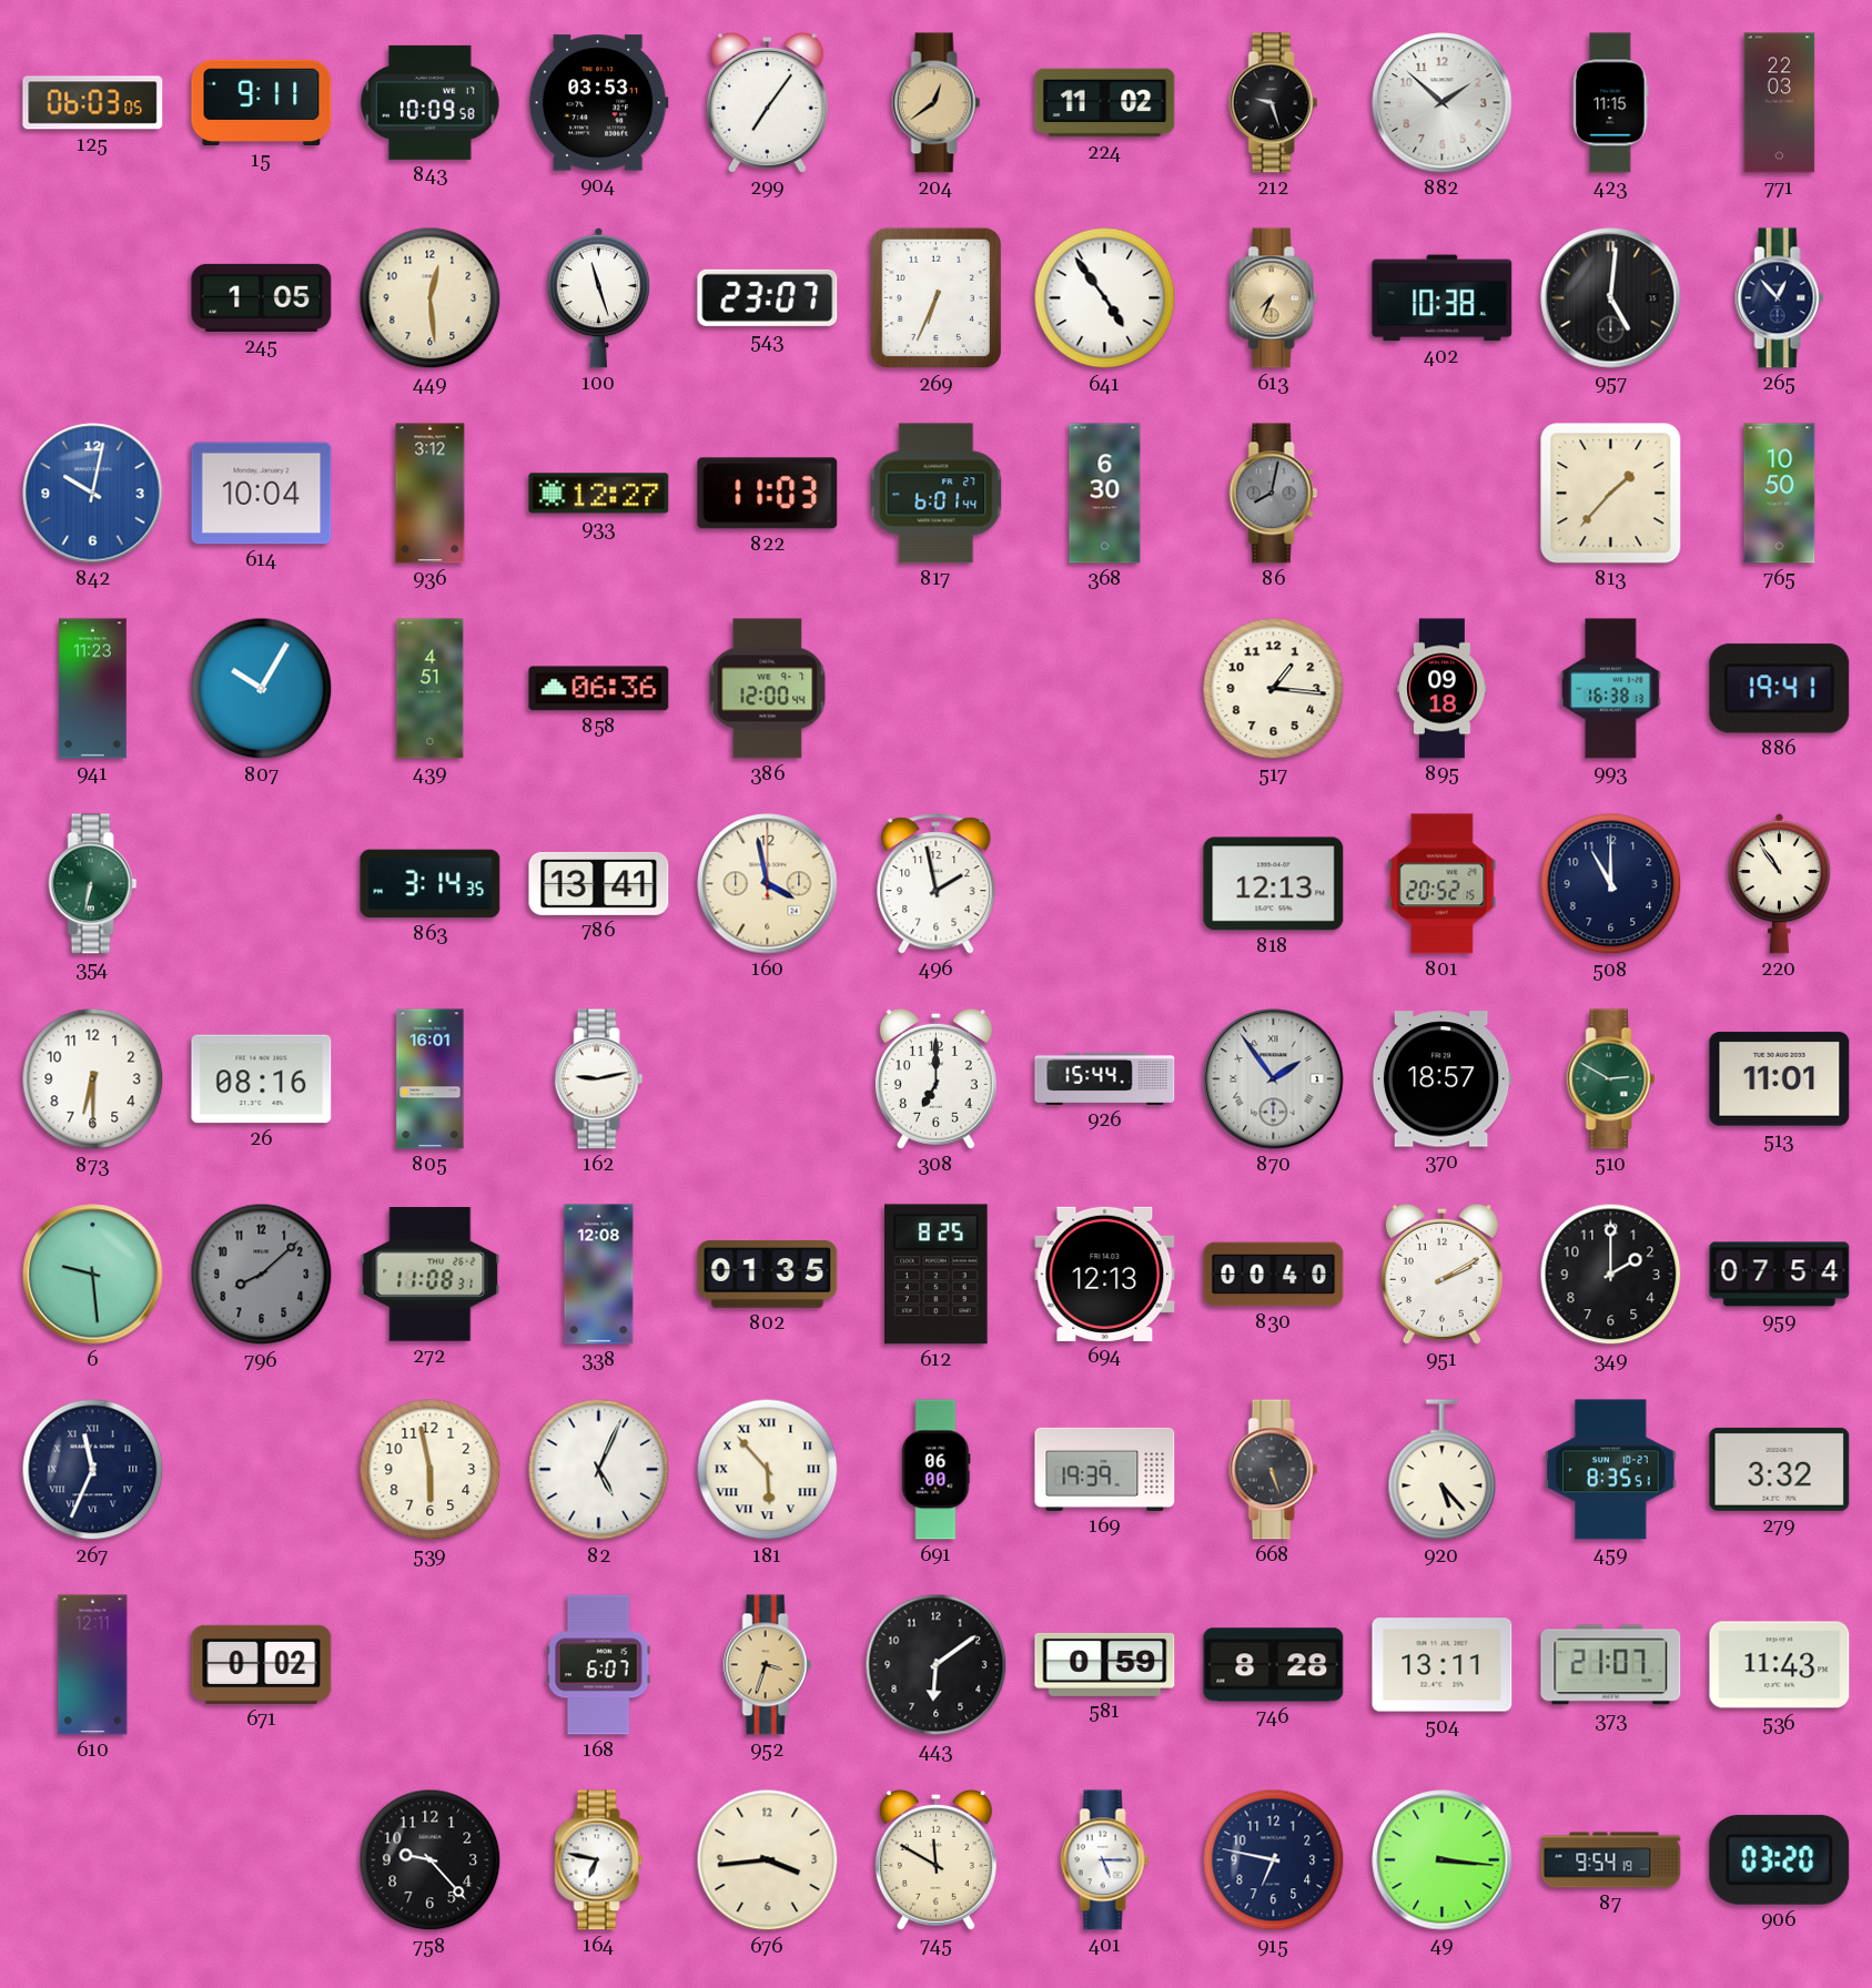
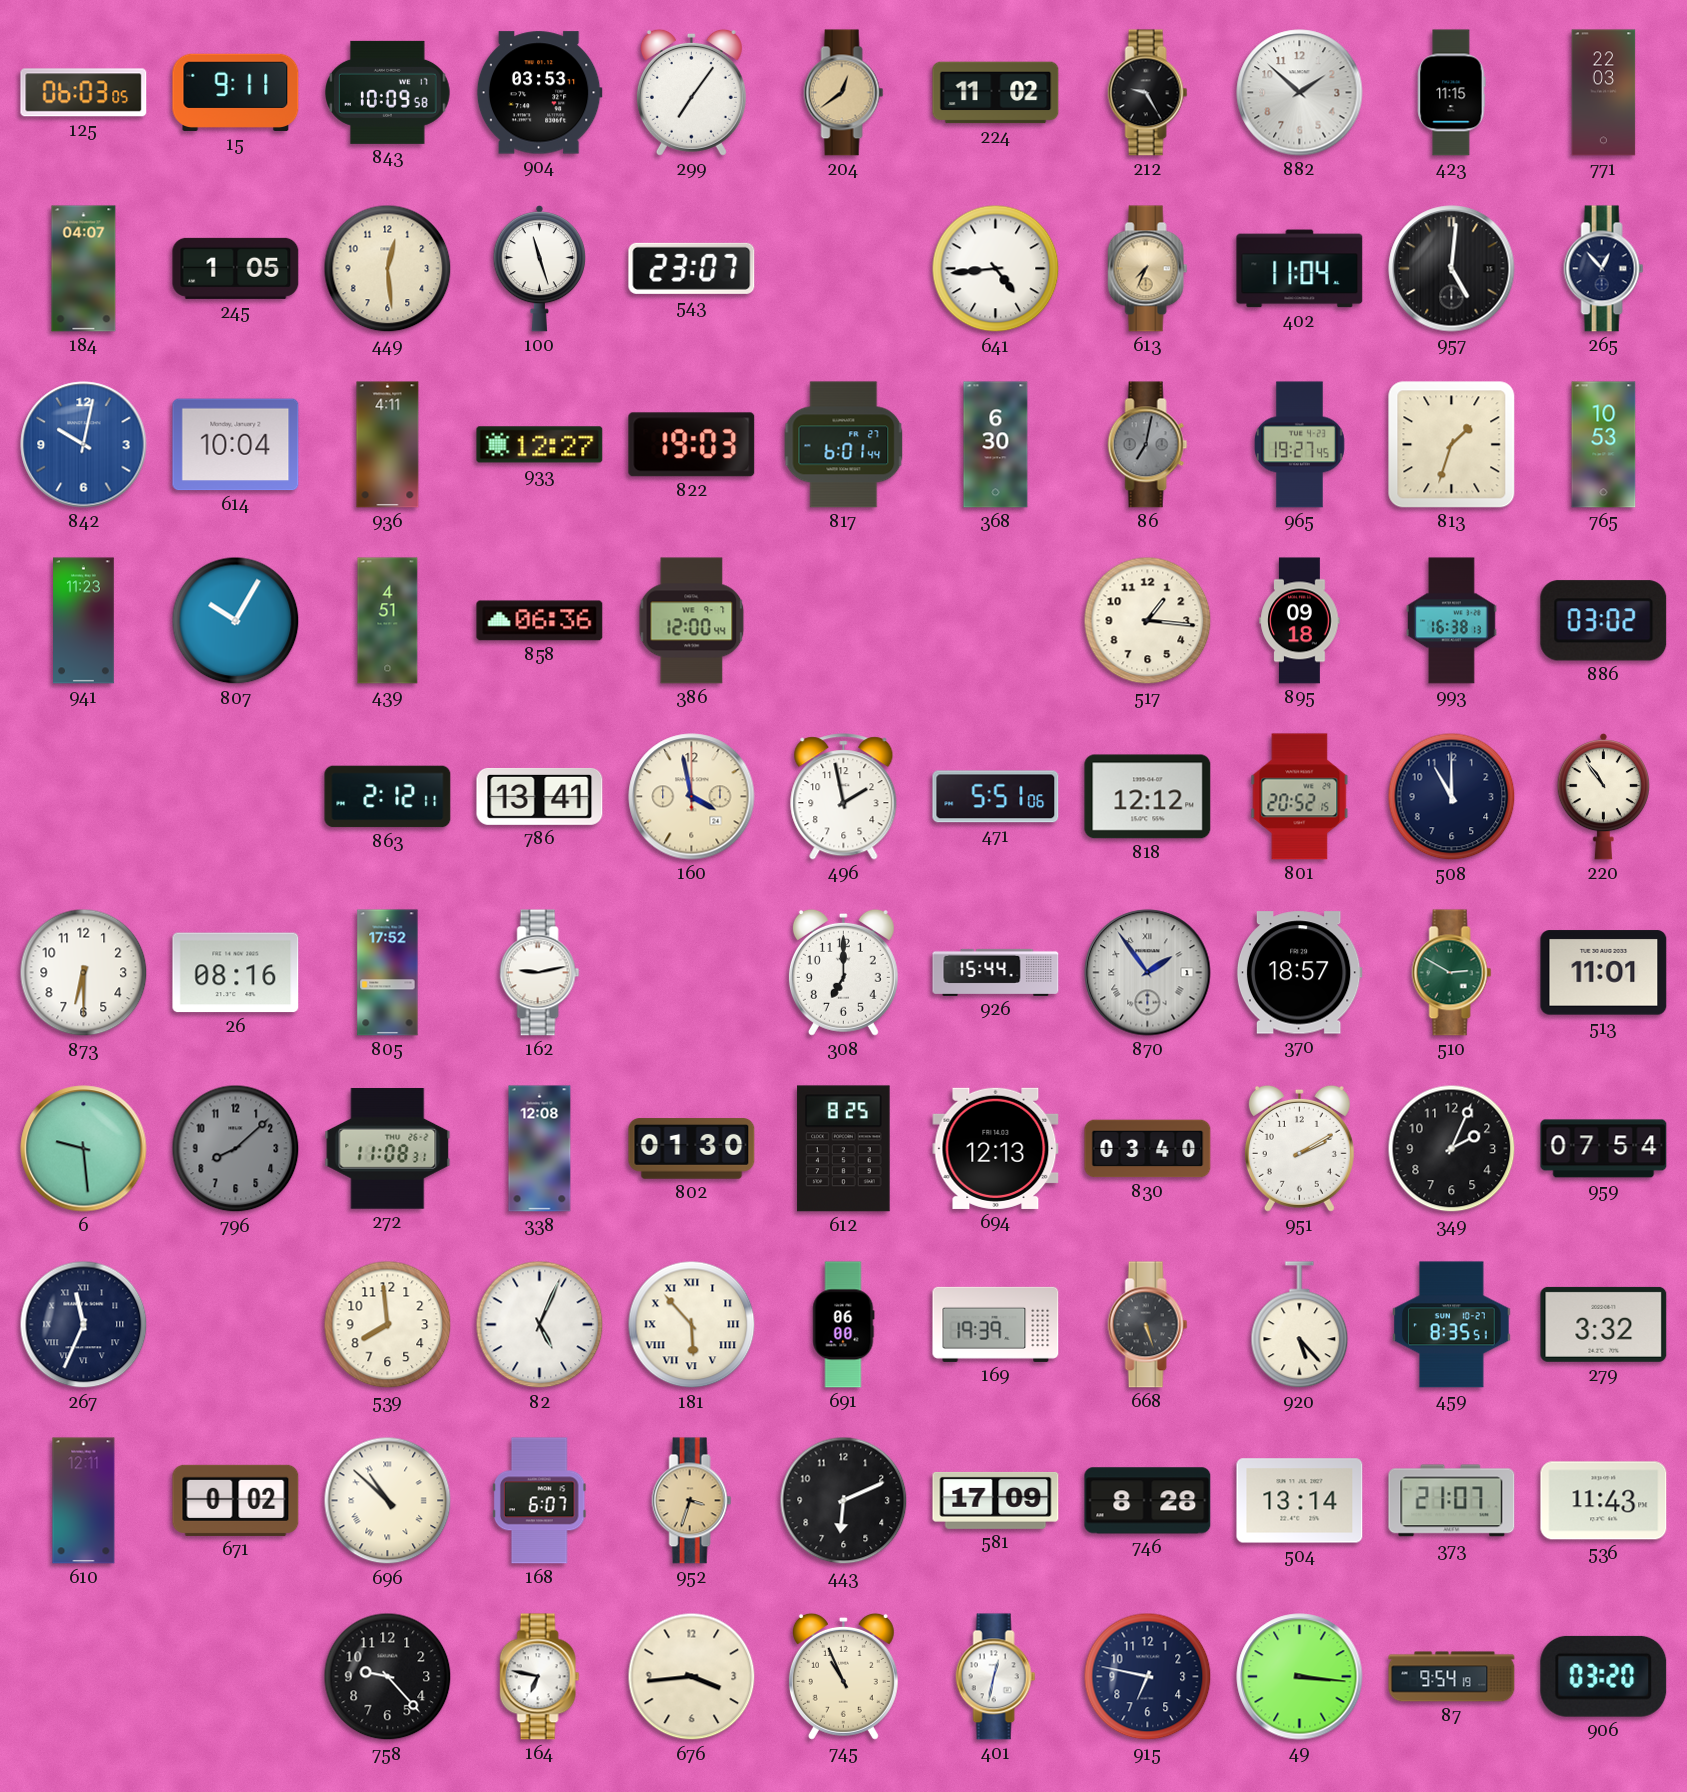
212: 9:27 -> 9:25
184: none -> 04:07
269: 6:34 -> none
641: 4:54 -> 4:44
402: 10:38 -> 11:04
936: 3:12 -> 4:11
822: 11:03 -> 19:03
86: 8:02 -> 7:02
965: none -> 19:27
813: 1:37 -> 1:33
765: 10:50 -> 10:53
886: 19:41 -> 03:02
354: 6:32 -> none
863: 3:14 -> 2:12
471: none -> 5:51
818: 12:13 -> 12:12
805: 16:01 -> 17:52
802: 01:35 -> 01:30
830: 00:40 -> 03:40
349: 2:00 -> 2:04
539: 5:58 -> 7:59
696: none -> 10:52
443: 6:09 -> 6:11
581: 0:59 -> 17:09
504: 13:11 -> 13:14
745: 11:50 -> 10:56
401: 5:15 -> 12:32
